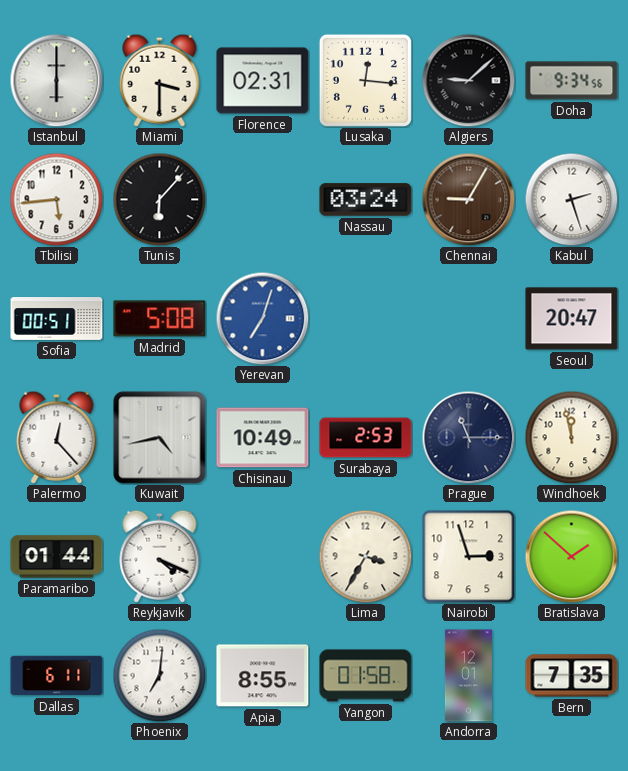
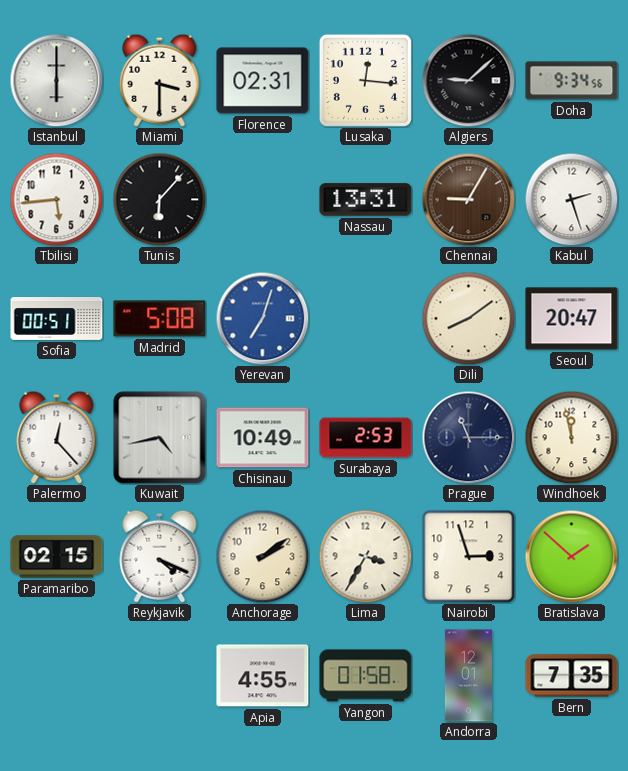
Nassau: 03:24 -> 13:31
Dili: none -> 8:09
Paramaribo: 01:44 -> 02:15
Anchorage: none -> 2:09
Dallas: 6:11 -> none
Phoenix: 7:01 -> none
Apia: 8:55 -> 4:55
